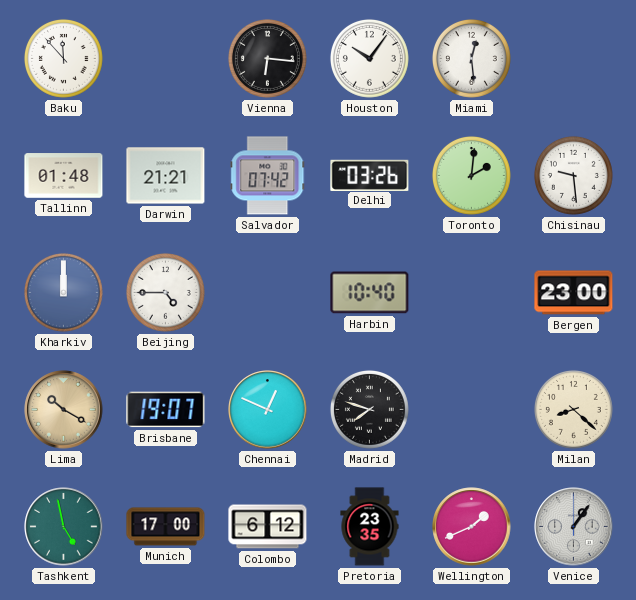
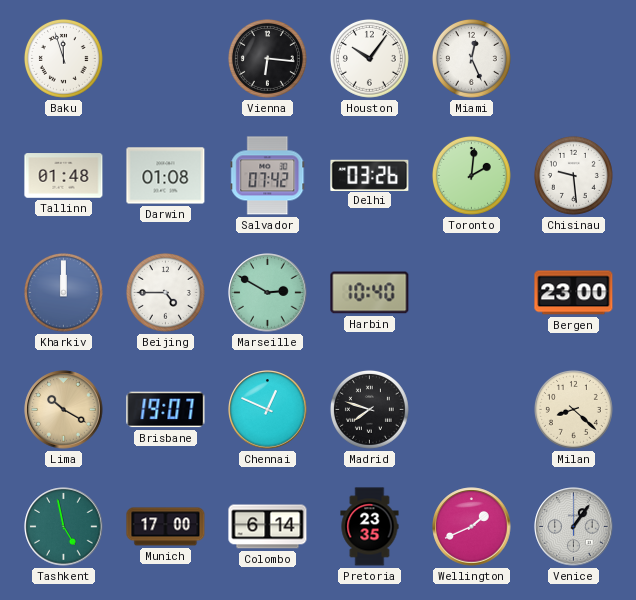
Baku: 11:53 -> 11:57
Miami: 12:29 -> 12:26
Darwin: 21:21 -> 01:08
Marseille: none -> 2:50
Colombo: 6:12 -> 6:14
